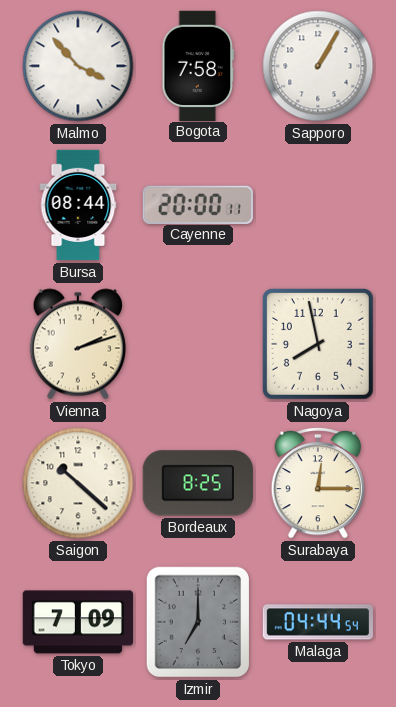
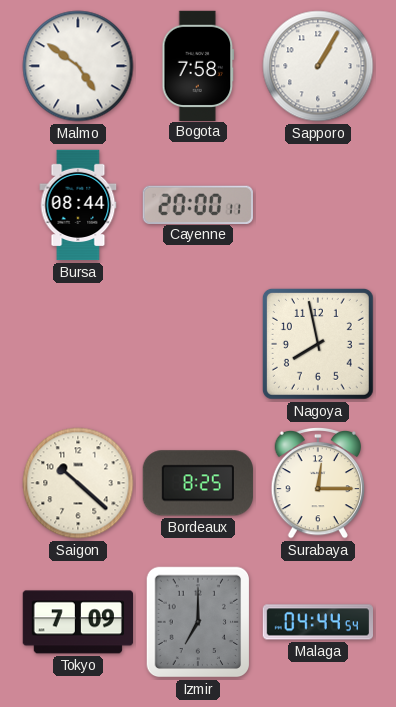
Malmo: 3:53 -> 4:51
Vienna: 2:12 -> none
